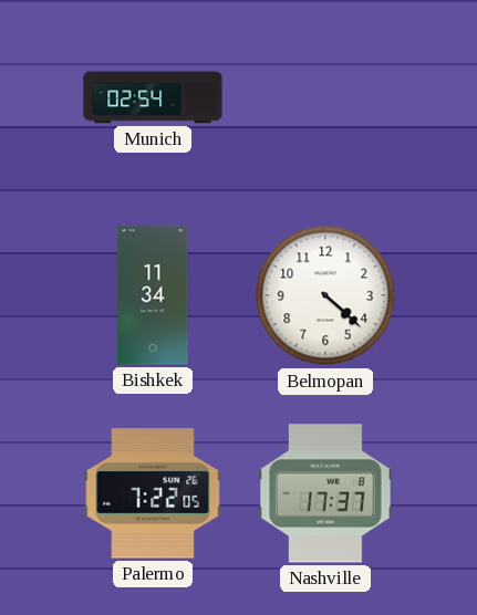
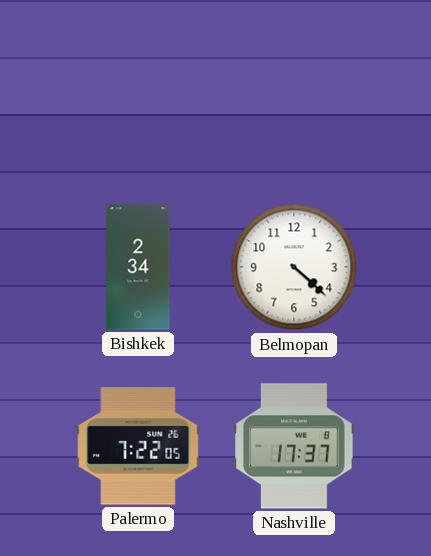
Munich: 02:54 -> none
Bishkek: 11:34 -> 2:34
